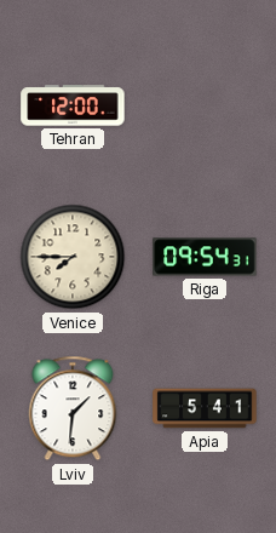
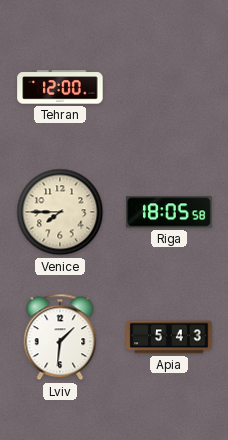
Riga: 09:54 -> 18:05
Apia: 5:41 -> 5:43
